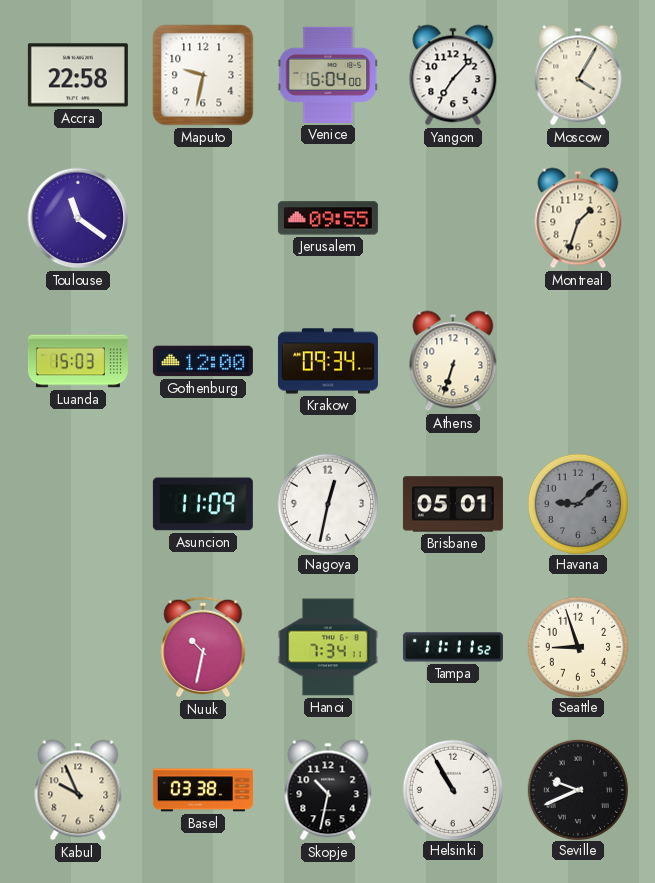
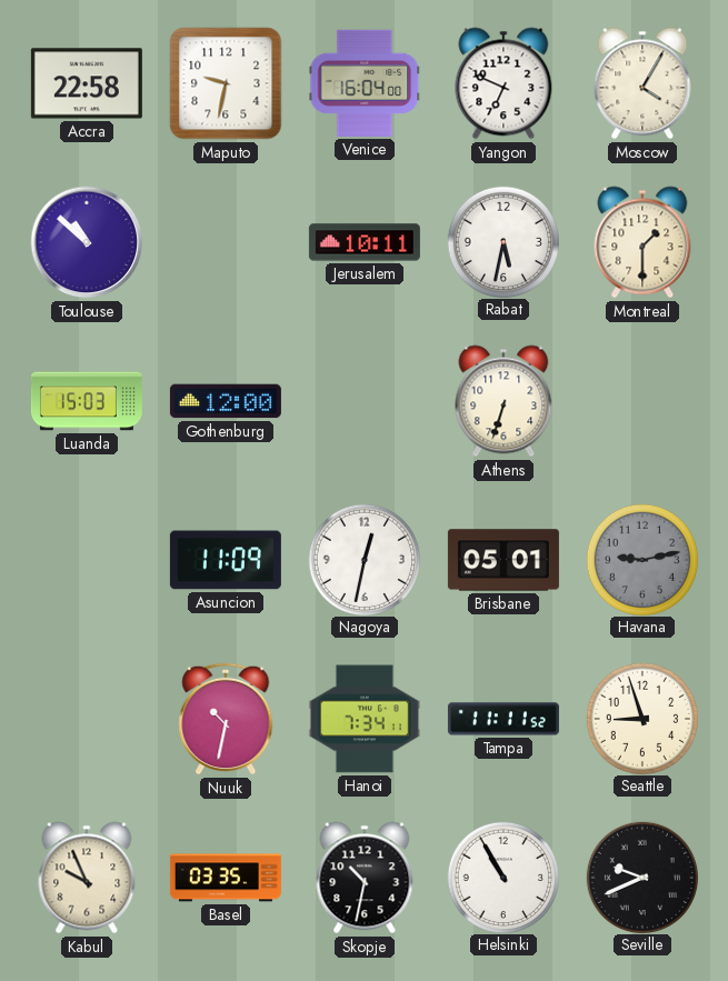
Yangon: 7:07 -> 6:49
Toulouse: 11:21 -> 10:52
Jerusalem: 09:55 -> 10:11
Rabat: none -> 5:32
Montreal: 1:33 -> 1:30
Krakow: 09:34 -> none
Havana: 9:08 -> 9:13
Basel: 03:38 -> 03:35
